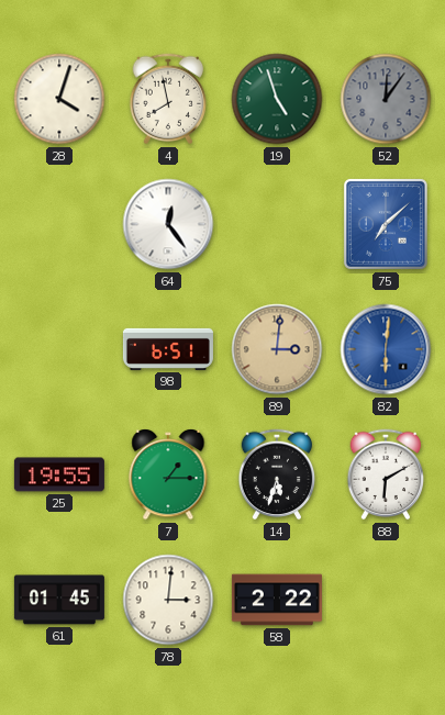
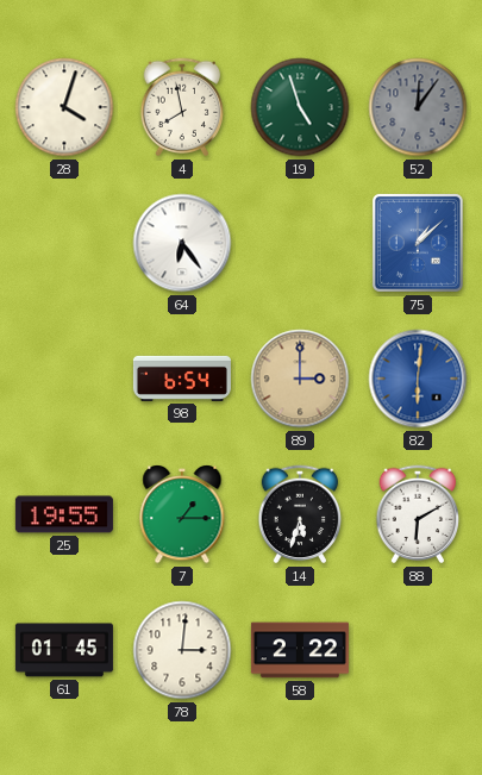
64: 12:24 -> 6:24
75: 7:08 -> 1:08
98: 6:51 -> 6:54
89: 3:01 -> 3:00
